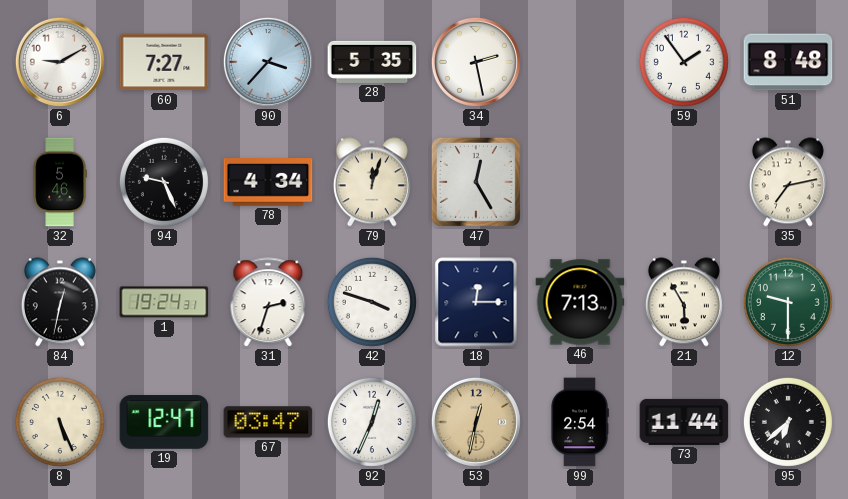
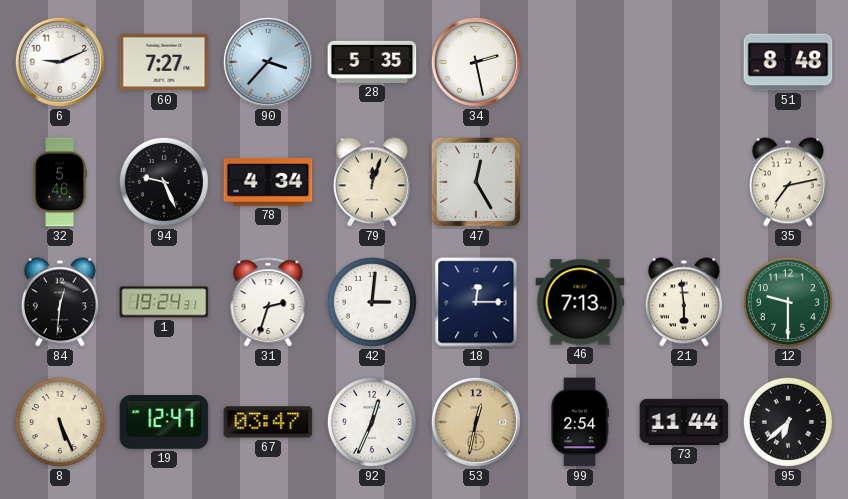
6: 9:10 -> 9:11
59: 1:54 -> none
84: 12:32 -> 12:31
42: 3:48 -> 3:01
21: 5:55 -> 5:59
